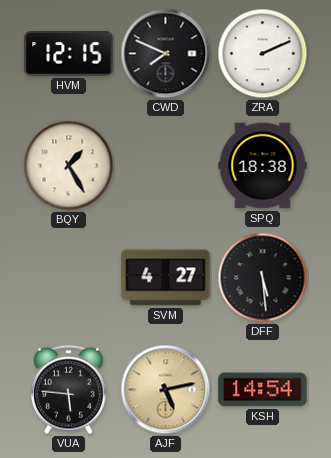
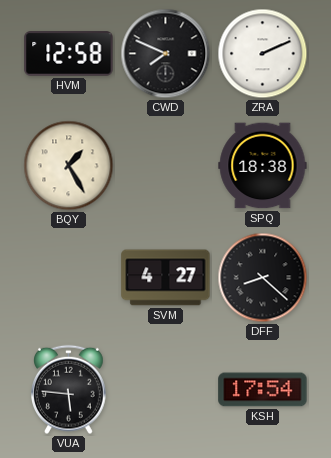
HVM: 12:15 -> 12:58
DFF: 5:29 -> 8:22
AJF: 5:13 -> none
KSH: 14:54 -> 17:54
